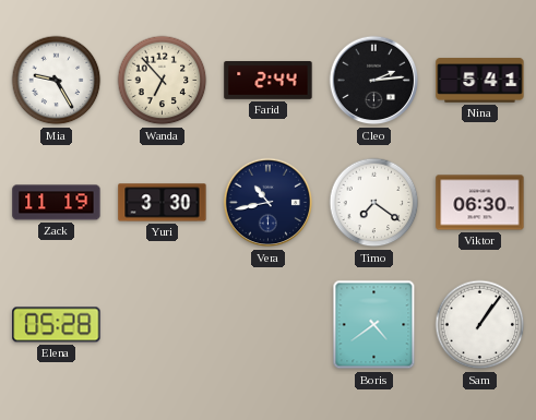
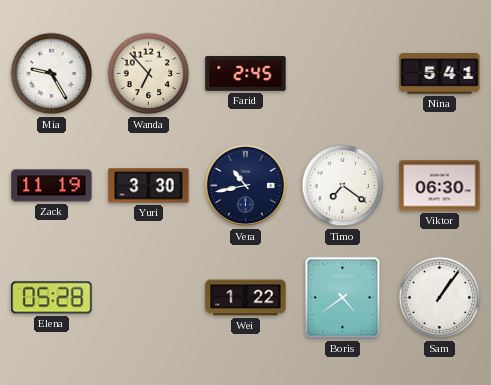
Farid: 2:44 -> 2:45
Cleo: 2:14 -> none
Wei: none -> 1:22
